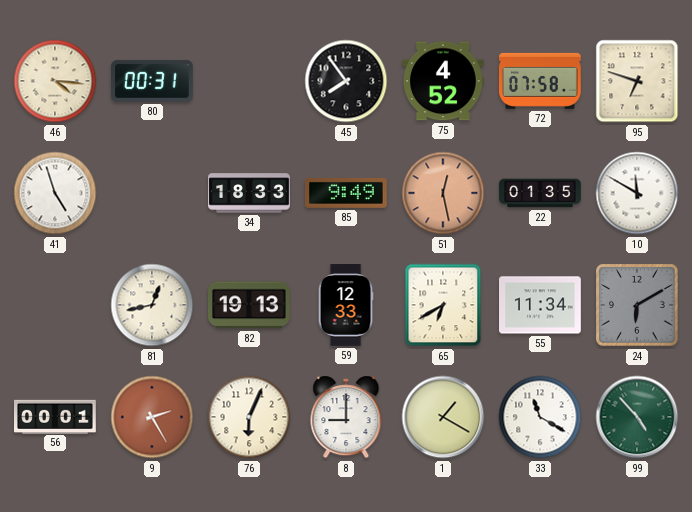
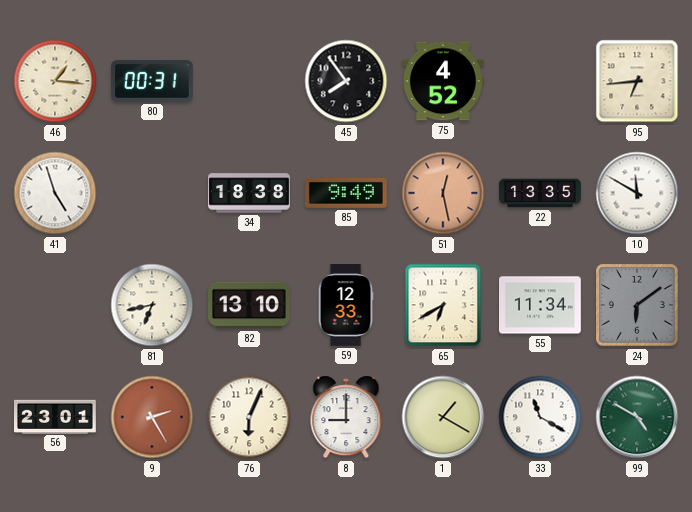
46: 4:16 -> 1:16
72: 07:58 -> none
95: 6:48 -> 6:44
34: 18:33 -> 18:38
22: 01:35 -> 13:35
81: 12:43 -> 6:43
82: 19:13 -> 13:10
24: 6:10 -> 6:09
56: 00:01 -> 23:01
99: 4:53 -> 4:50
